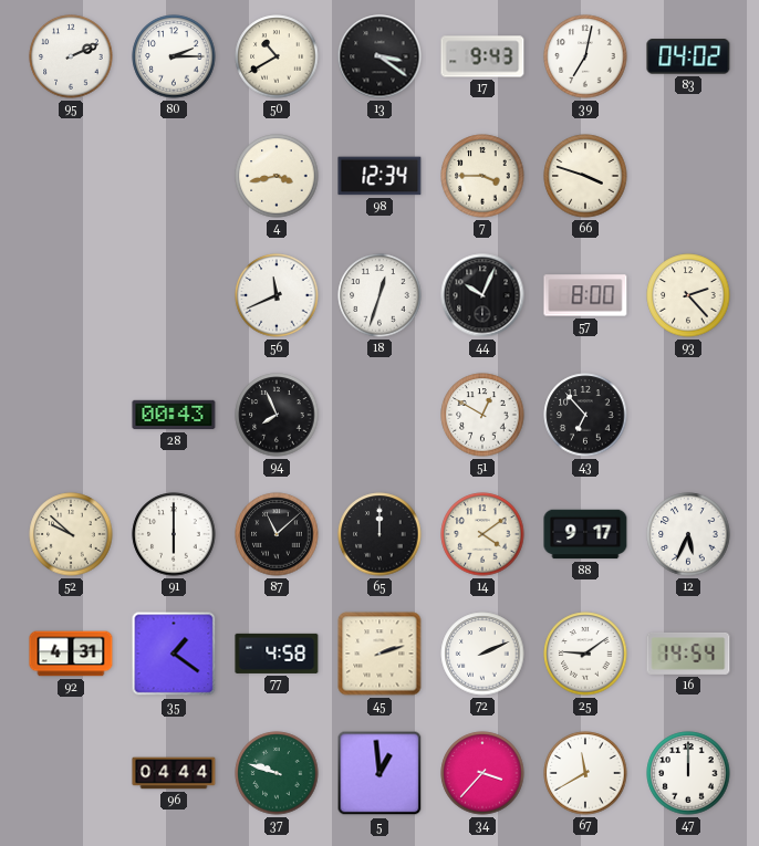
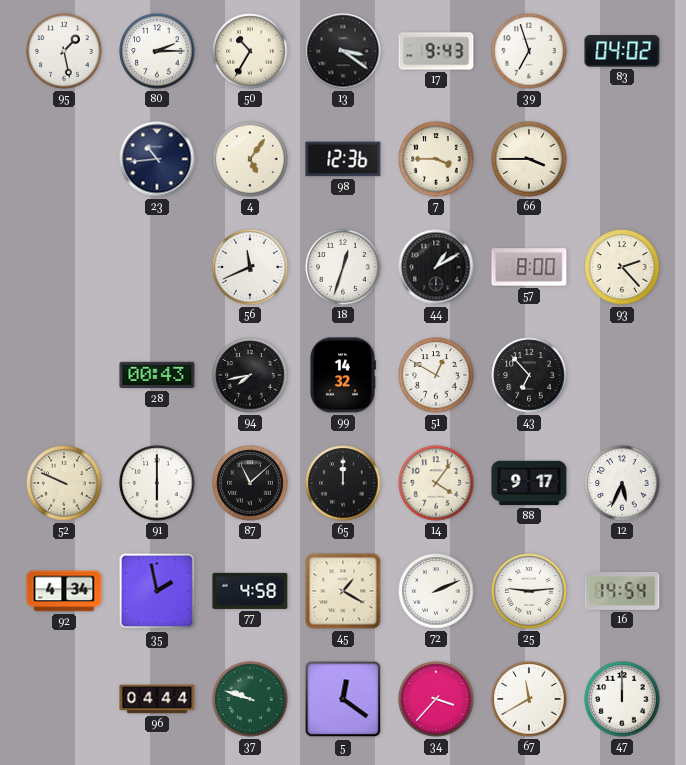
95: 2:11 -> 1:28
50: 10:40 -> 10:35
39: 7:02 -> 6:57
23: none -> 10:44
4: 3:43 -> 5:06
98: 12:34 -> 12:36
66: 3:48 -> 3:45
44: 10:04 -> 1:10
94: 7:56 -> 7:43
99: none -> 14:32
52: 9:52 -> 9:49
14: 4:09 -> 4:06
92: 4:31 -> 4:34
35: 1:21 -> 1:58
45: 2:12 -> 1:20
25: 9:09 -> 9:14
5: 12:59 -> 12:21
